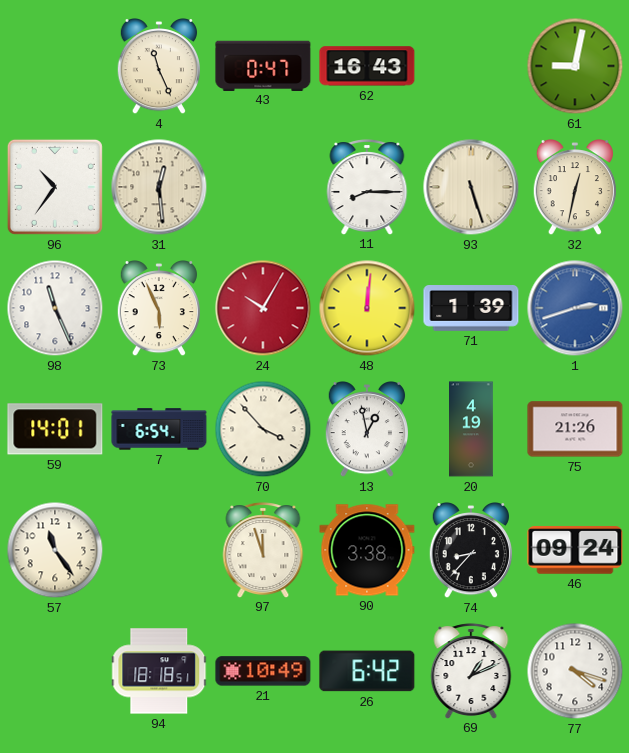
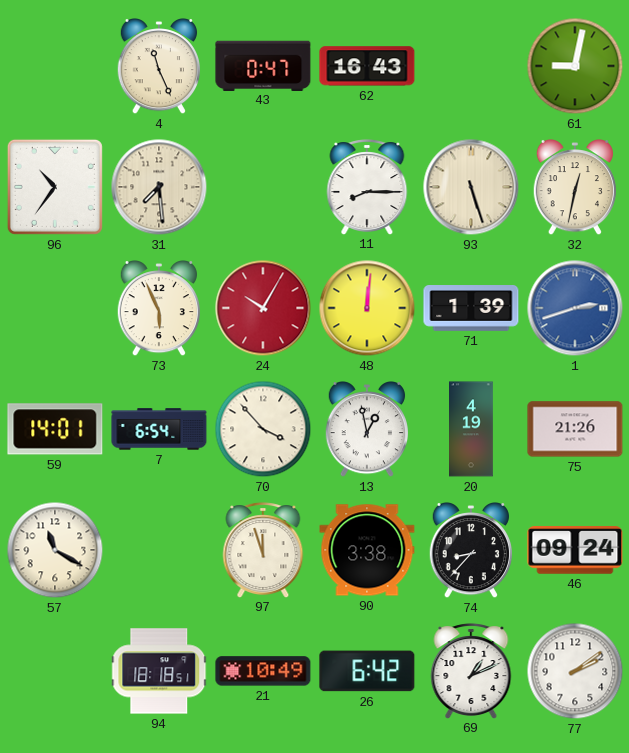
31: 12:29 -> 7:29
98: 11:26 -> none
57: 11:24 -> 11:20
77: 4:18 -> 2:09
